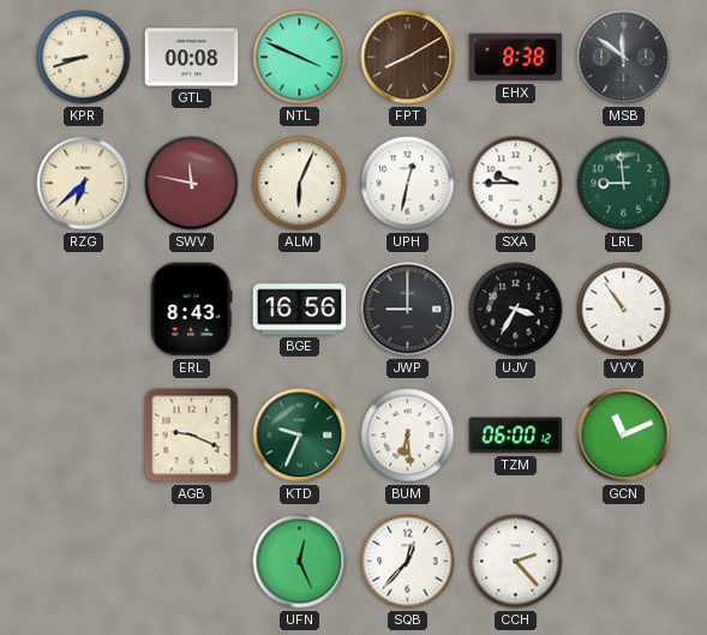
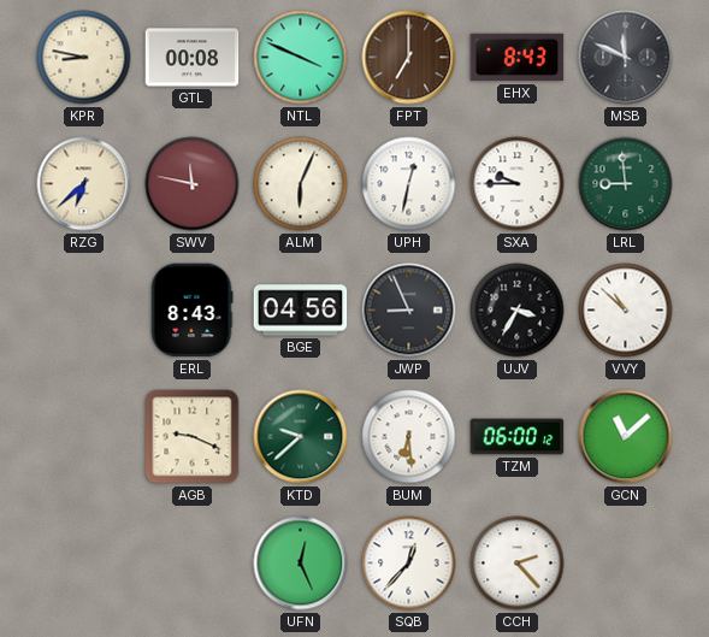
KPR: 8:42 -> 8:47
FPT: 8:10 -> 7:00
EHX: 8:38 -> 8:43
MSB: 11:51 -> 11:49
BGE: 16:56 -> 04:56
JWP: 9:00 -> 8:56
VVY: 10:54 -> 10:52
KTD: 9:34 -> 9:38
GCN: 11:11 -> 11:08
